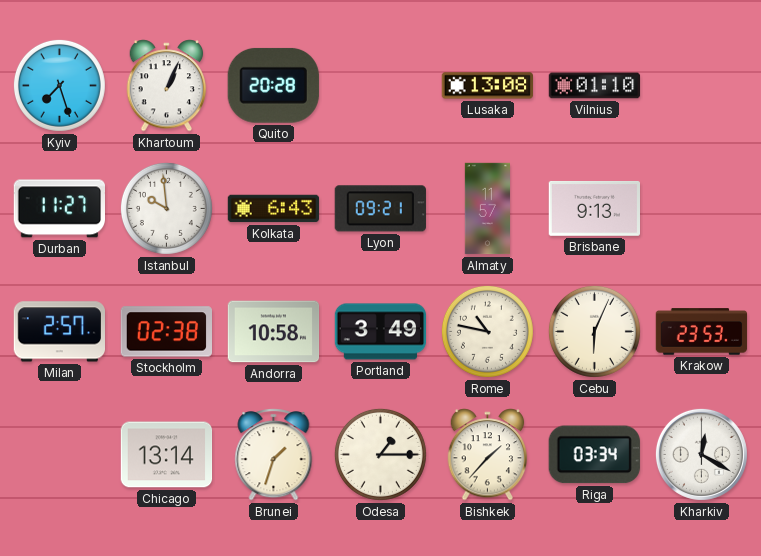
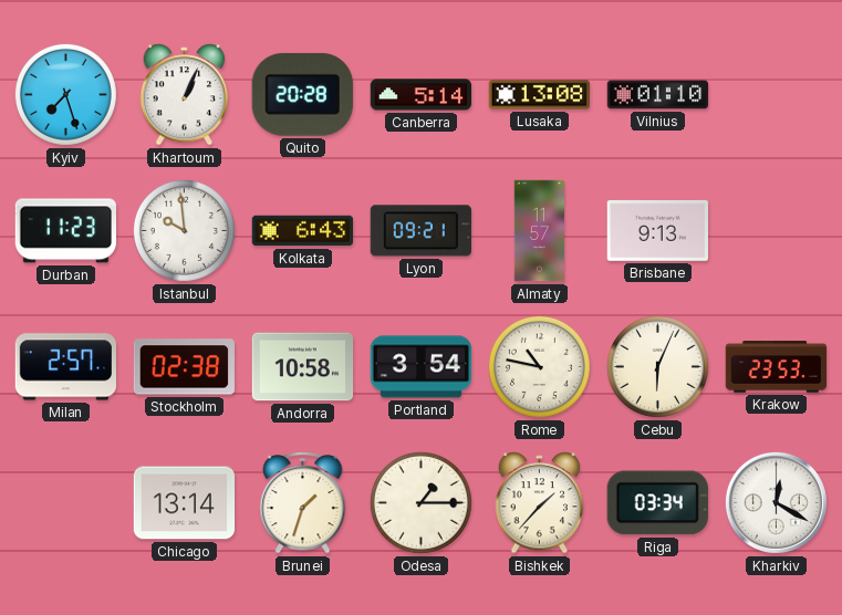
Canberra: none -> 5:14
Durban: 11:27 -> 11:23
Portland: 3:49 -> 3:54
